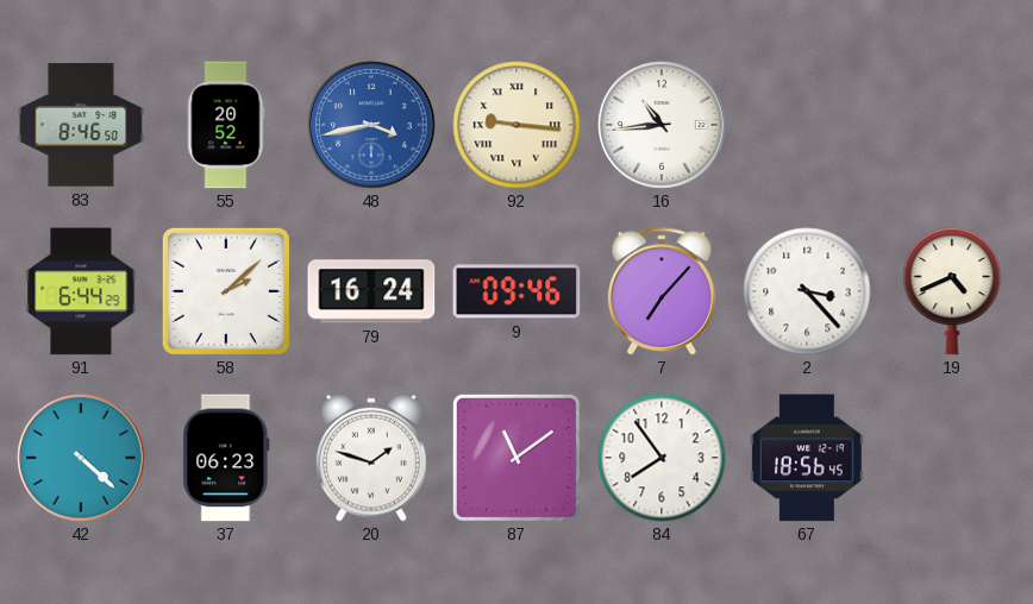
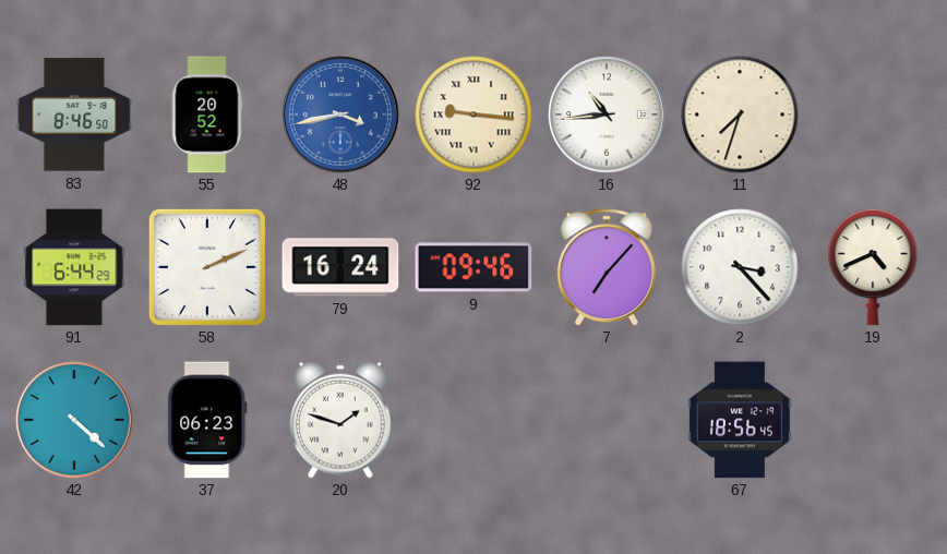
11: none -> 7:33
58: 2:08 -> 2:11
87: 11:09 -> none
84: 7:54 -> none
